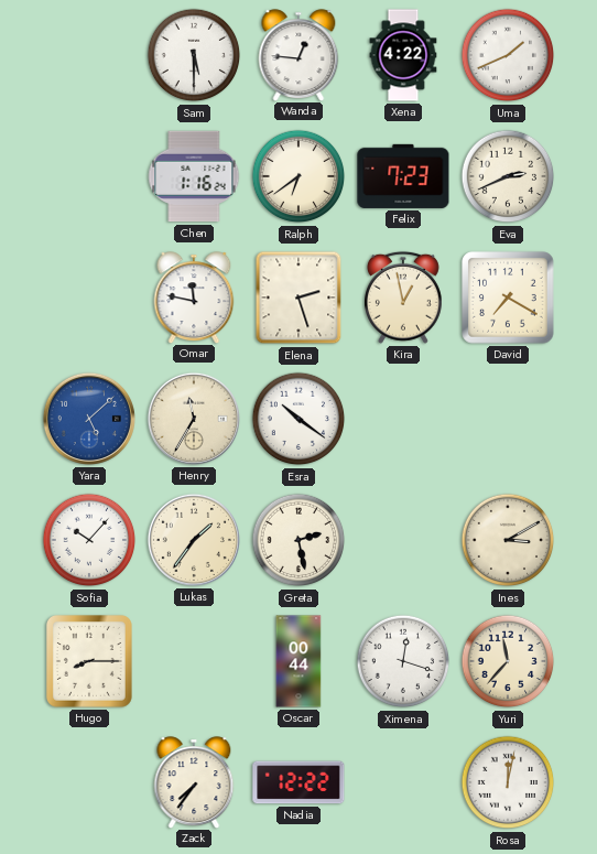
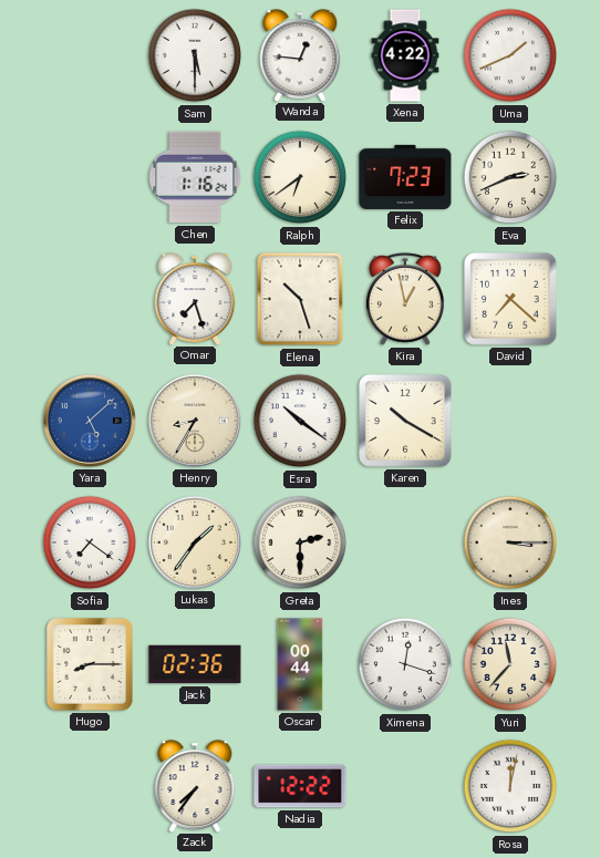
Omar: 11:47 -> 7:27
Elena: 2:27 -> 10:27
David: 7:20 -> 7:22
Henry: 11:35 -> 8:35
Karen: none -> 10:20
Sofia: 10:07 -> 7:21
Greta: 2:28 -> 2:30
Ines: 3:10 -> 3:15
Jack: none -> 02:36
